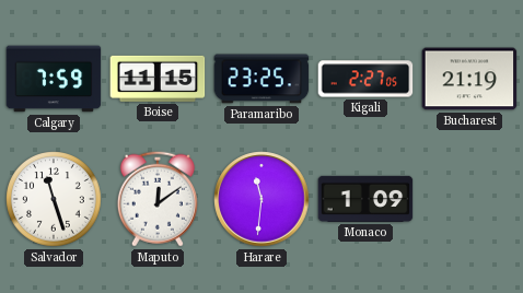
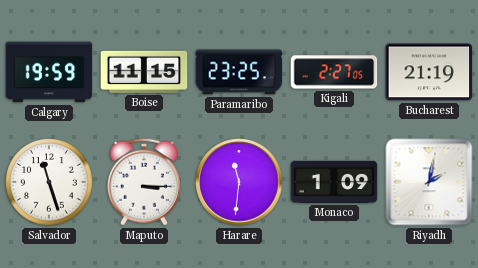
Calgary: 7:59 -> 19:59
Maputo: 12:09 -> 3:15
Riyadh: none -> 2:02
